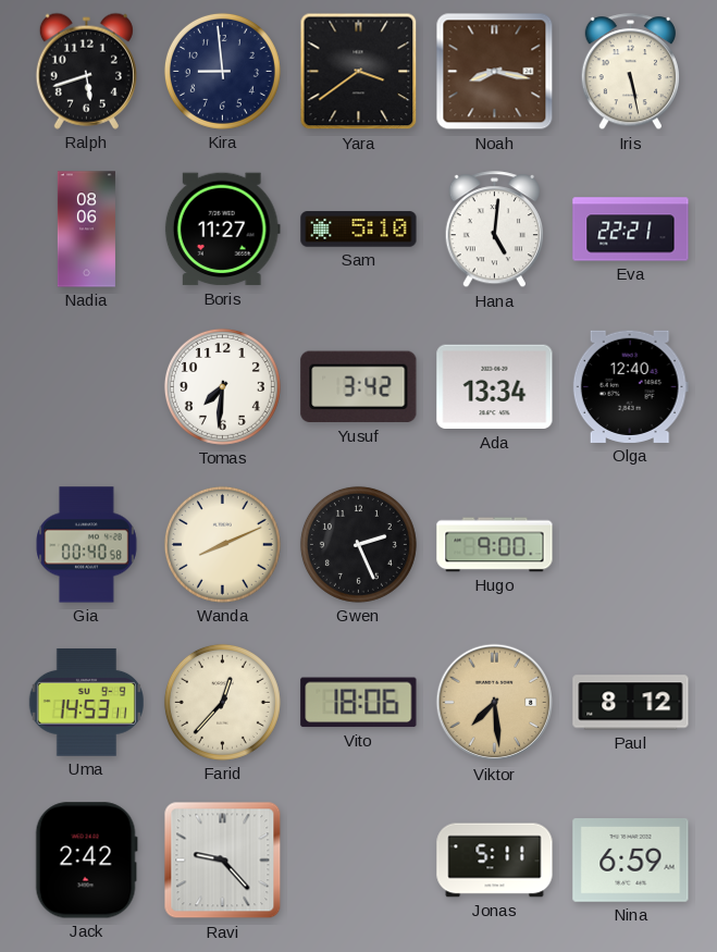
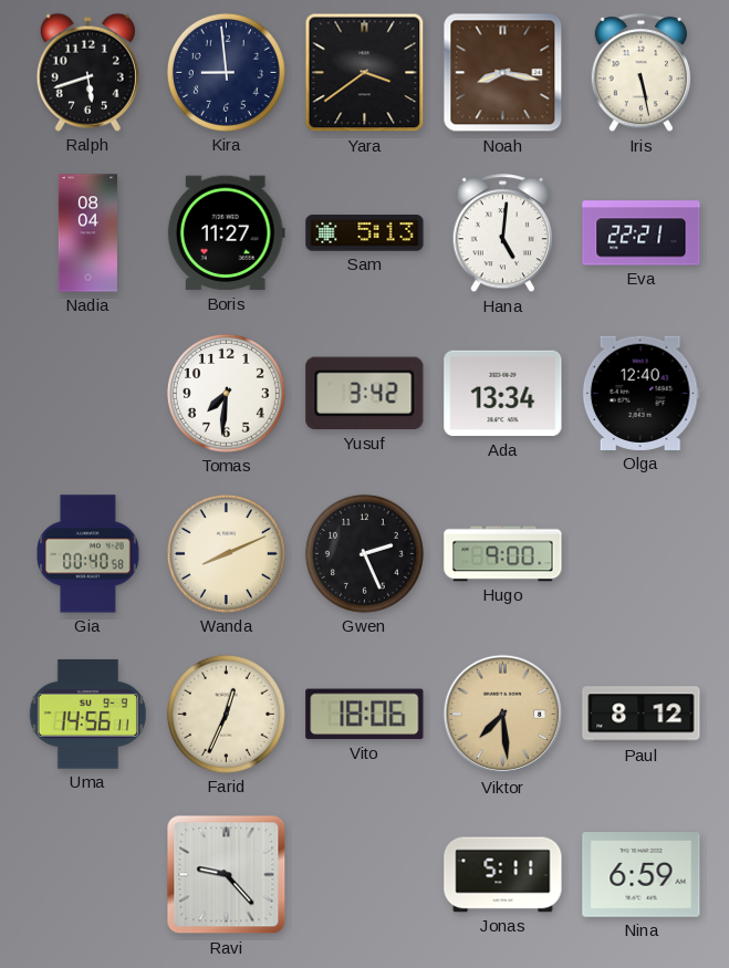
Nadia: 08:06 -> 08:04
Sam: 5:10 -> 5:13
Uma: 14:53 -> 14:56
Farid: 12:37 -> 12:34
Jack: 2:42 -> none
